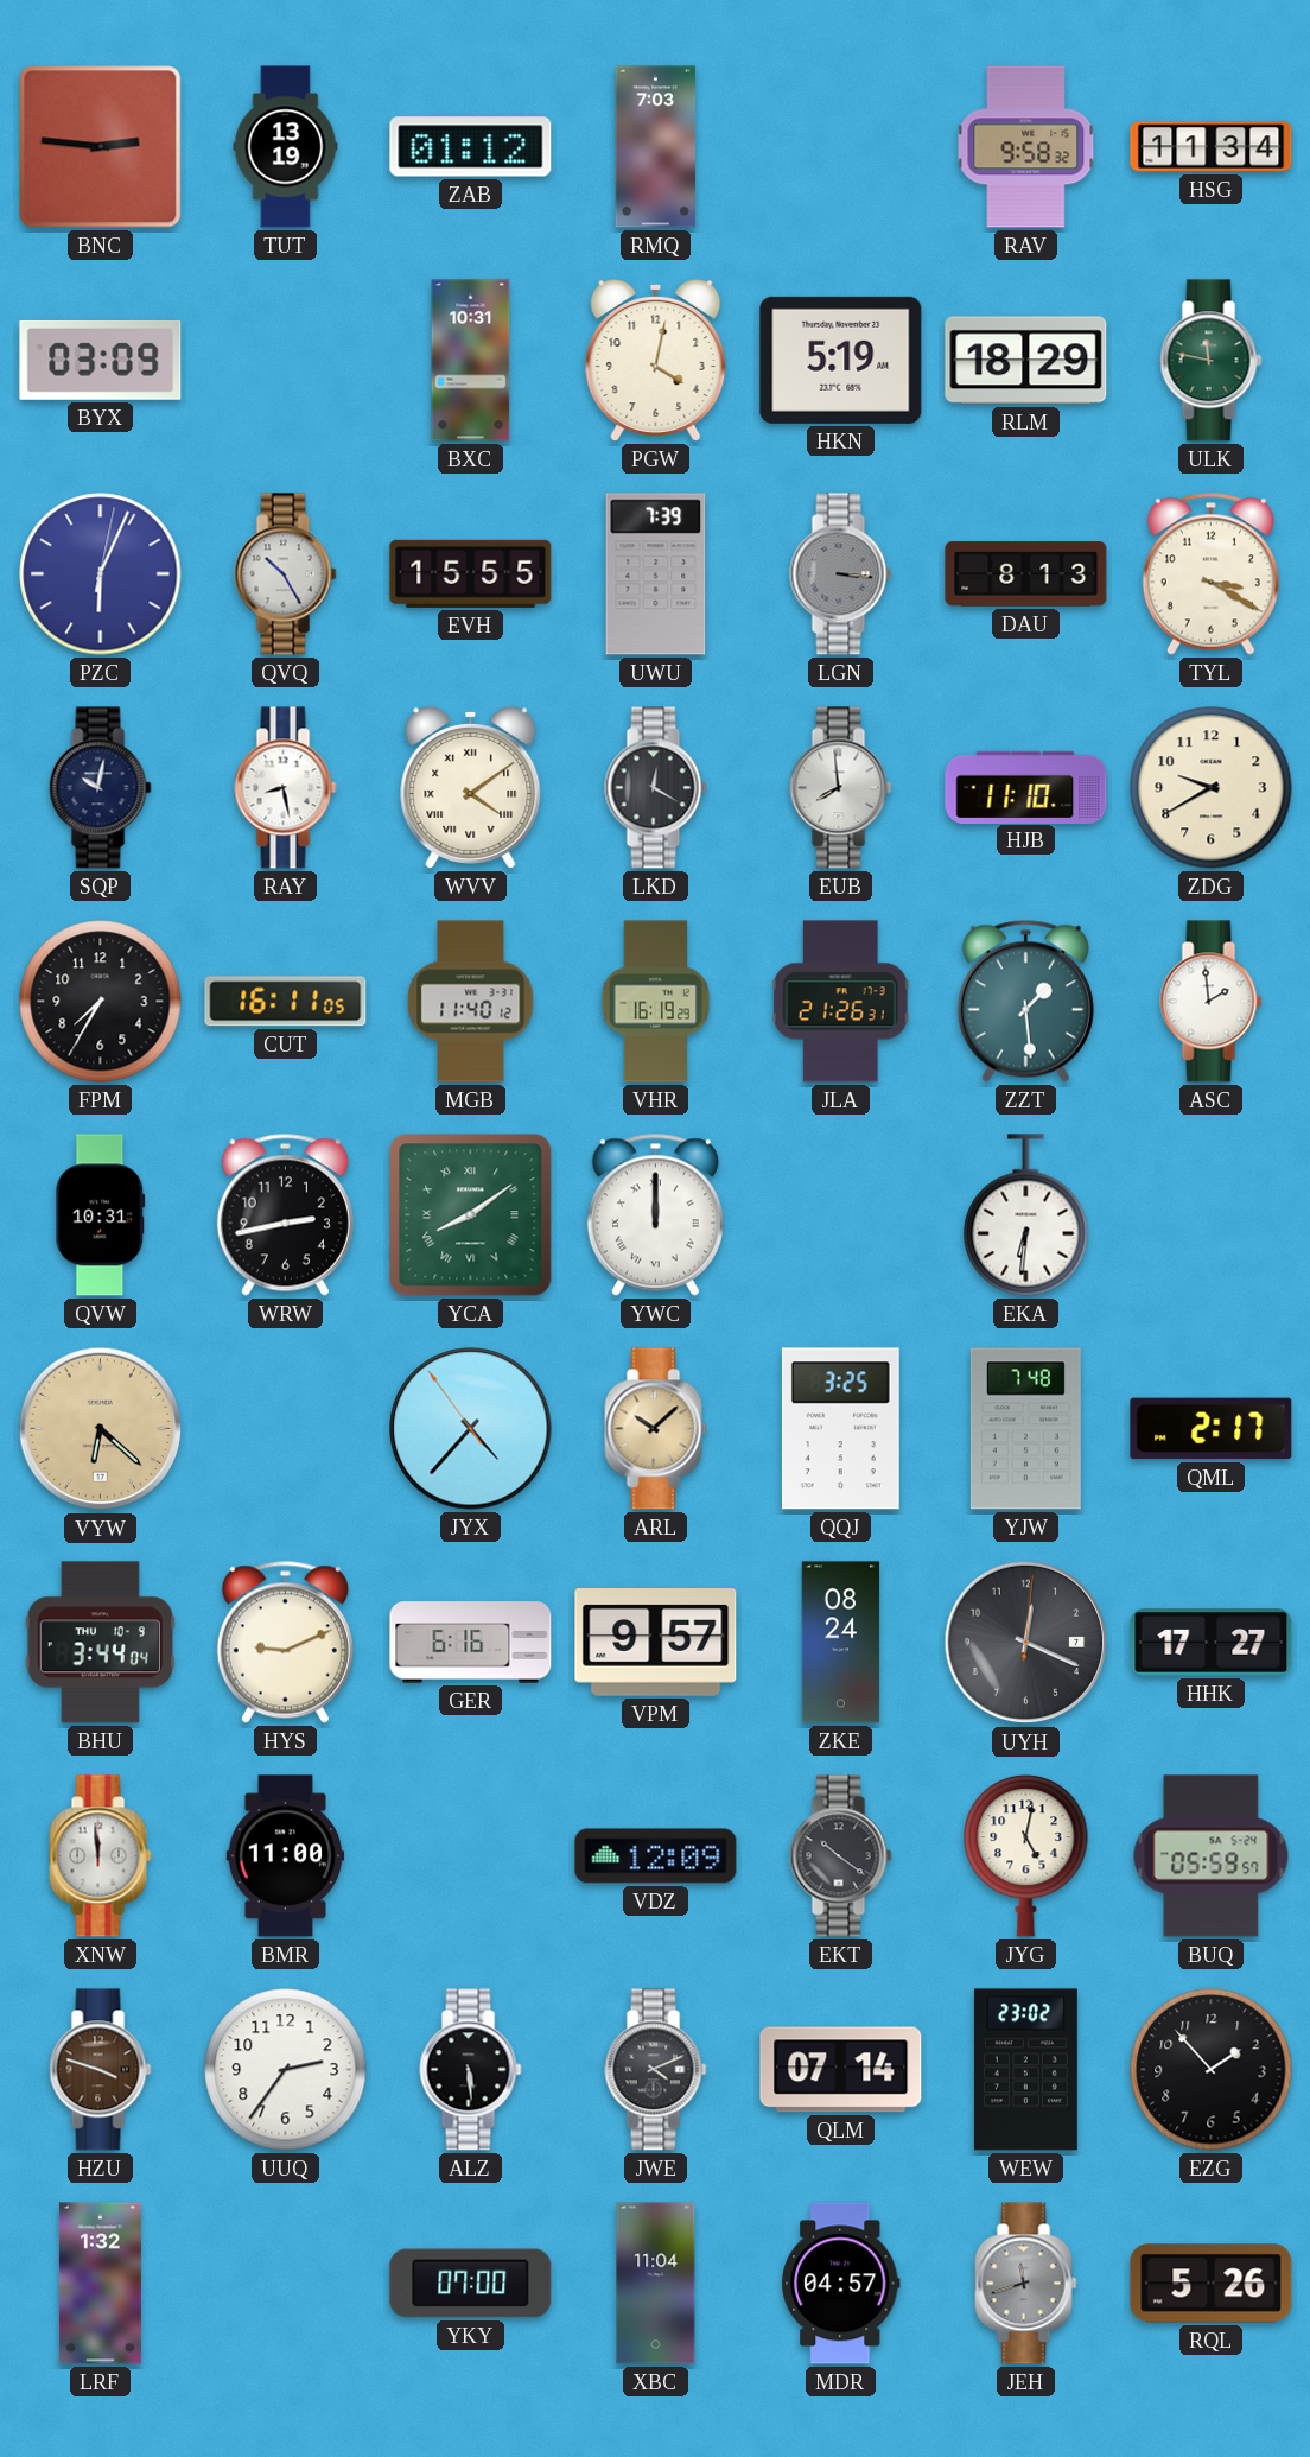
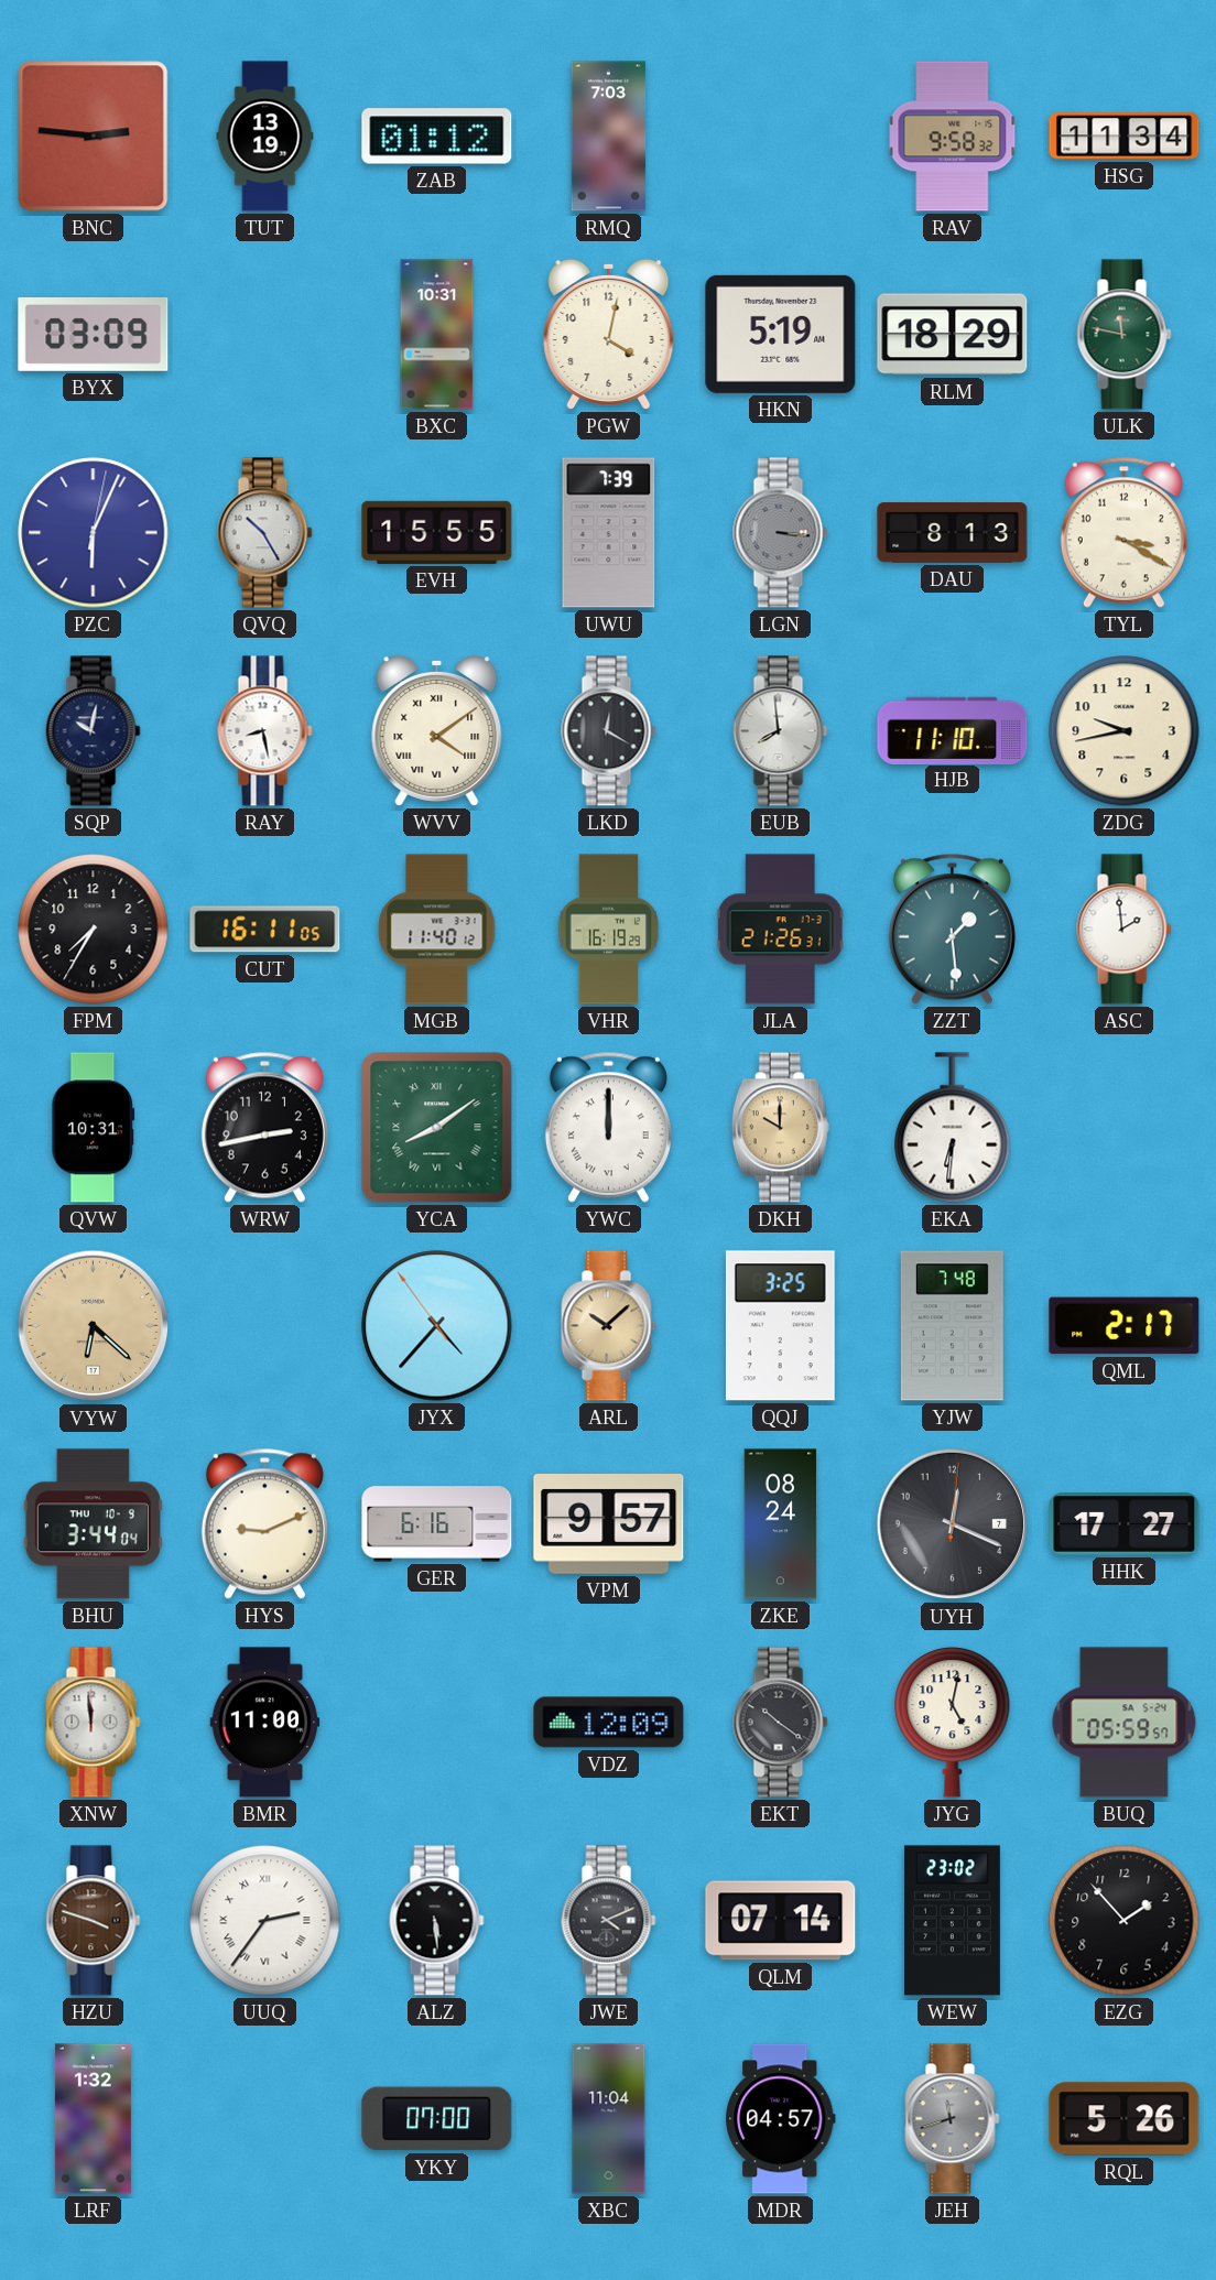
ZDG: 9:40 -> 9:43
DKH: none -> 10:00
UUQ numerals: Arabic -> Roman
